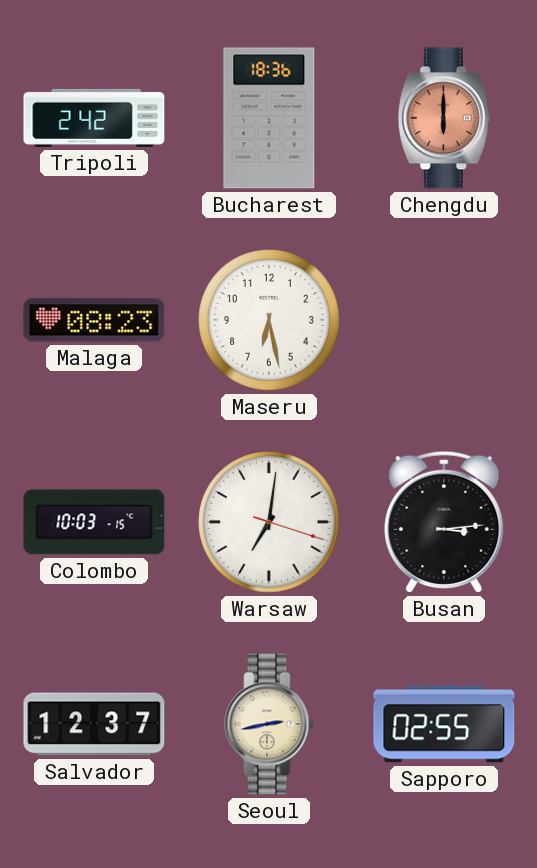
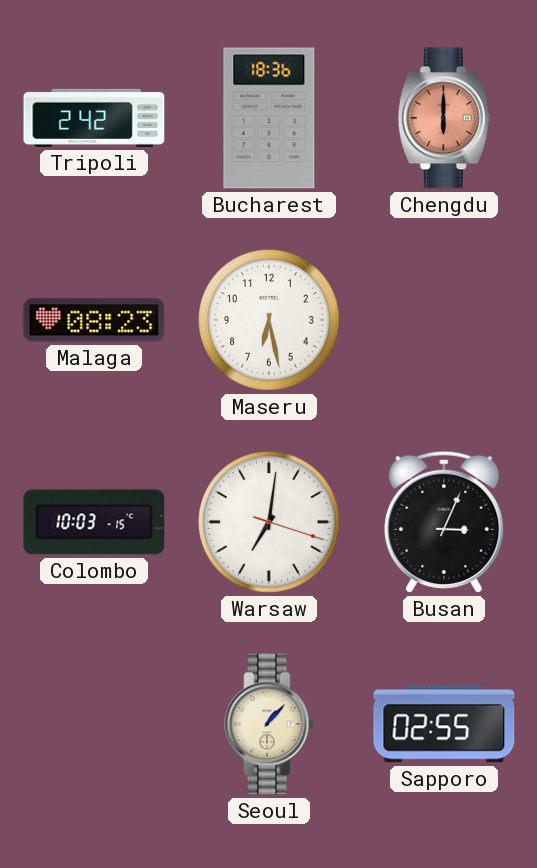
Busan: 3:14 -> 3:04
Salvador: 12:37 -> none
Seoul: 2:43 -> 1:07
